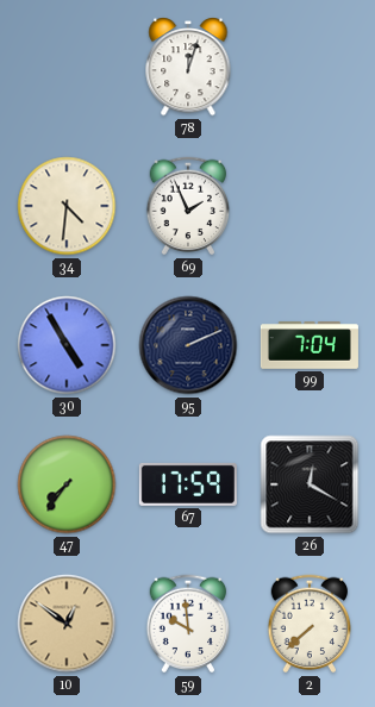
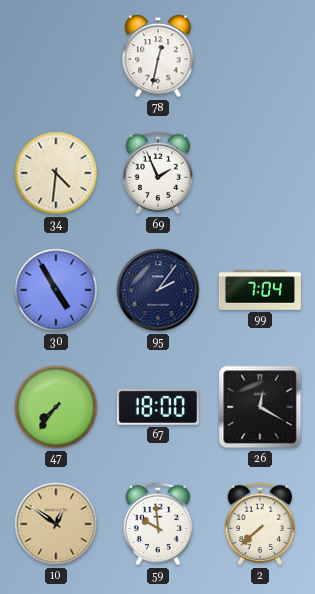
78: 12:03 -> 12:32
95: 2:11 -> 2:06
67: 17:59 -> 18:00
